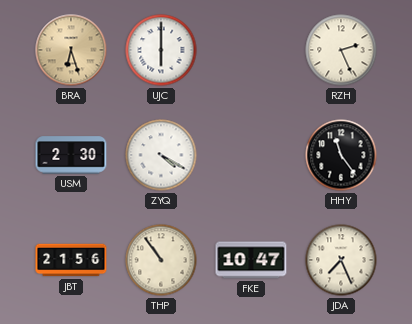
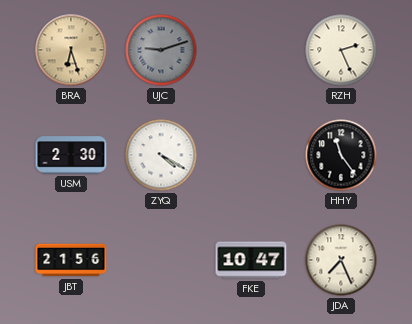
UJC: 6:00 -> 9:12
UJC dial: white -> grey
THP: 10:54 -> none
